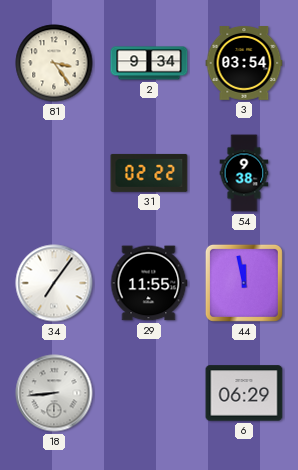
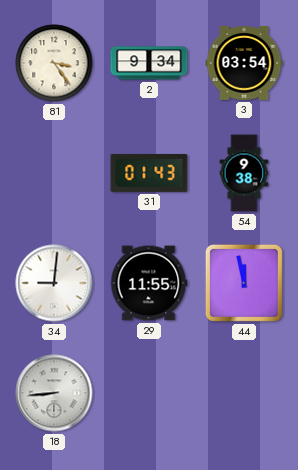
31: 02:22 -> 01:43
34: 7:06 -> 9:01
6: 06:29 -> none
